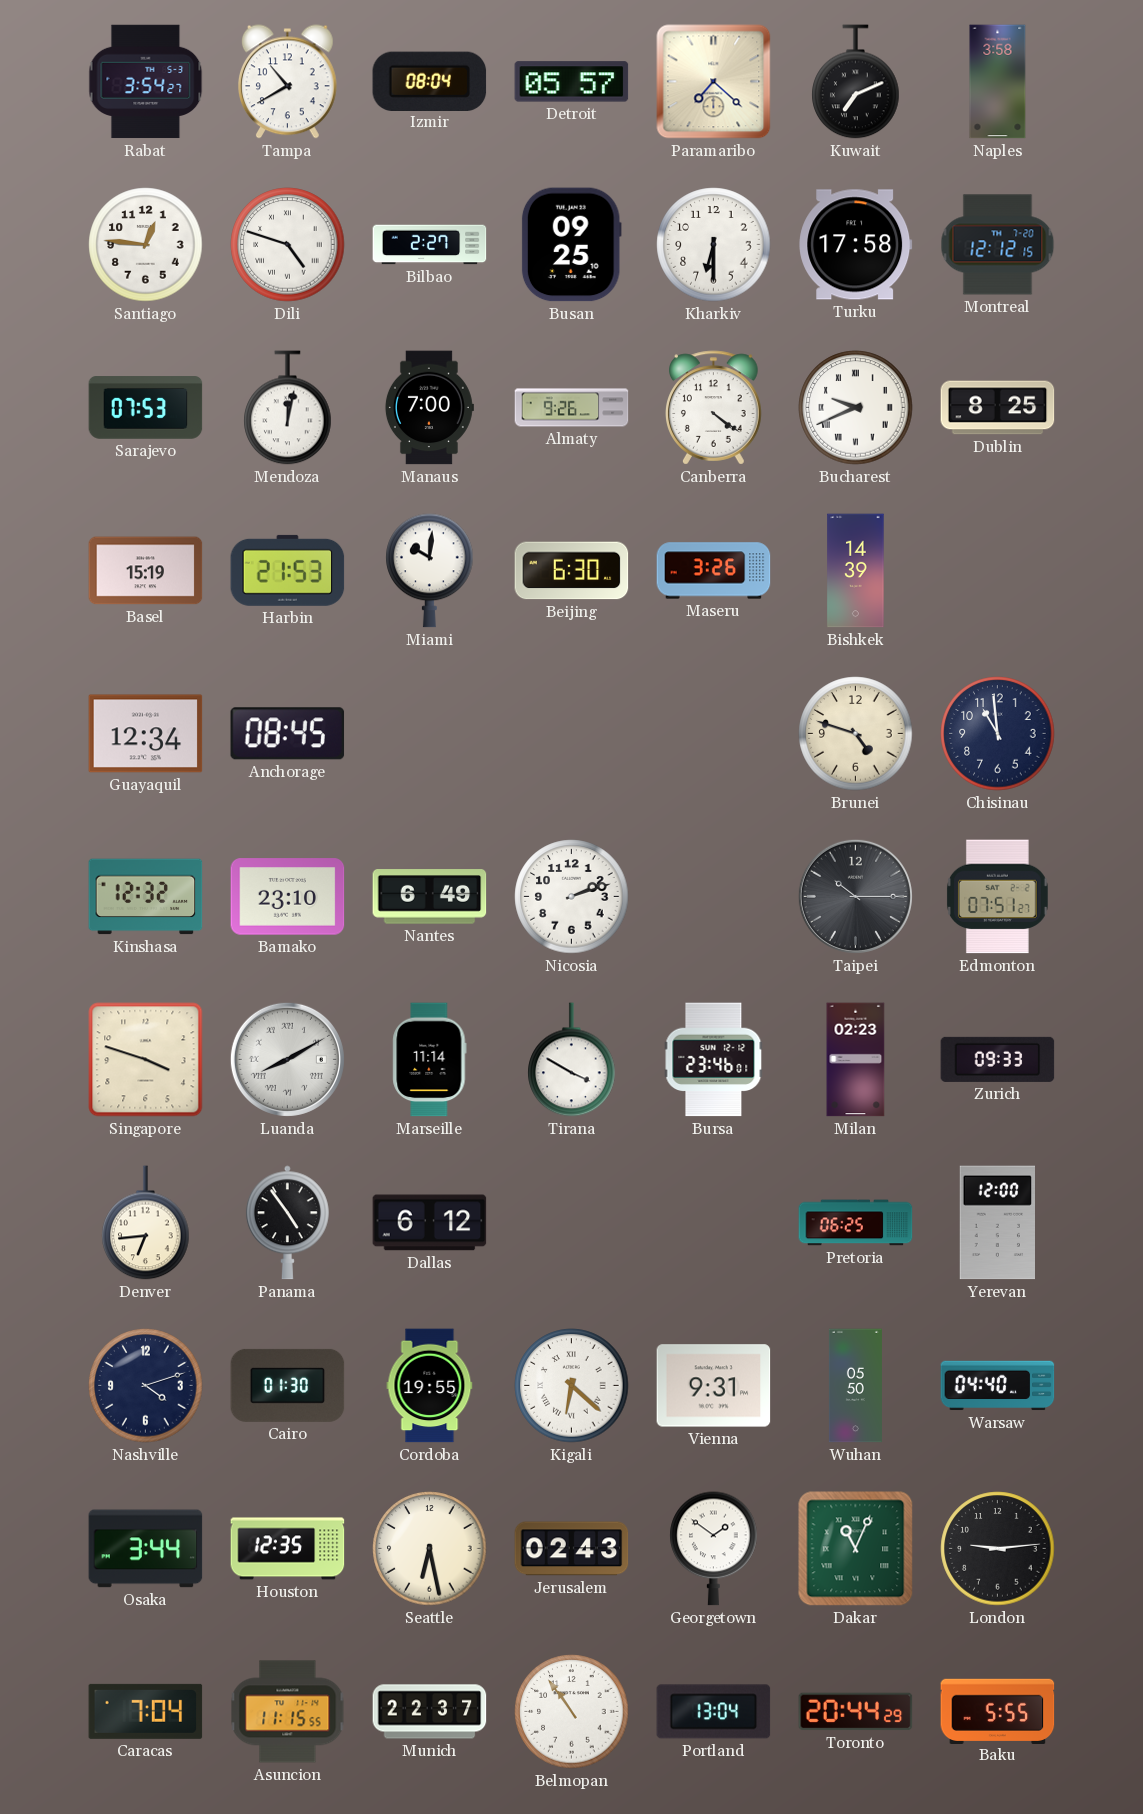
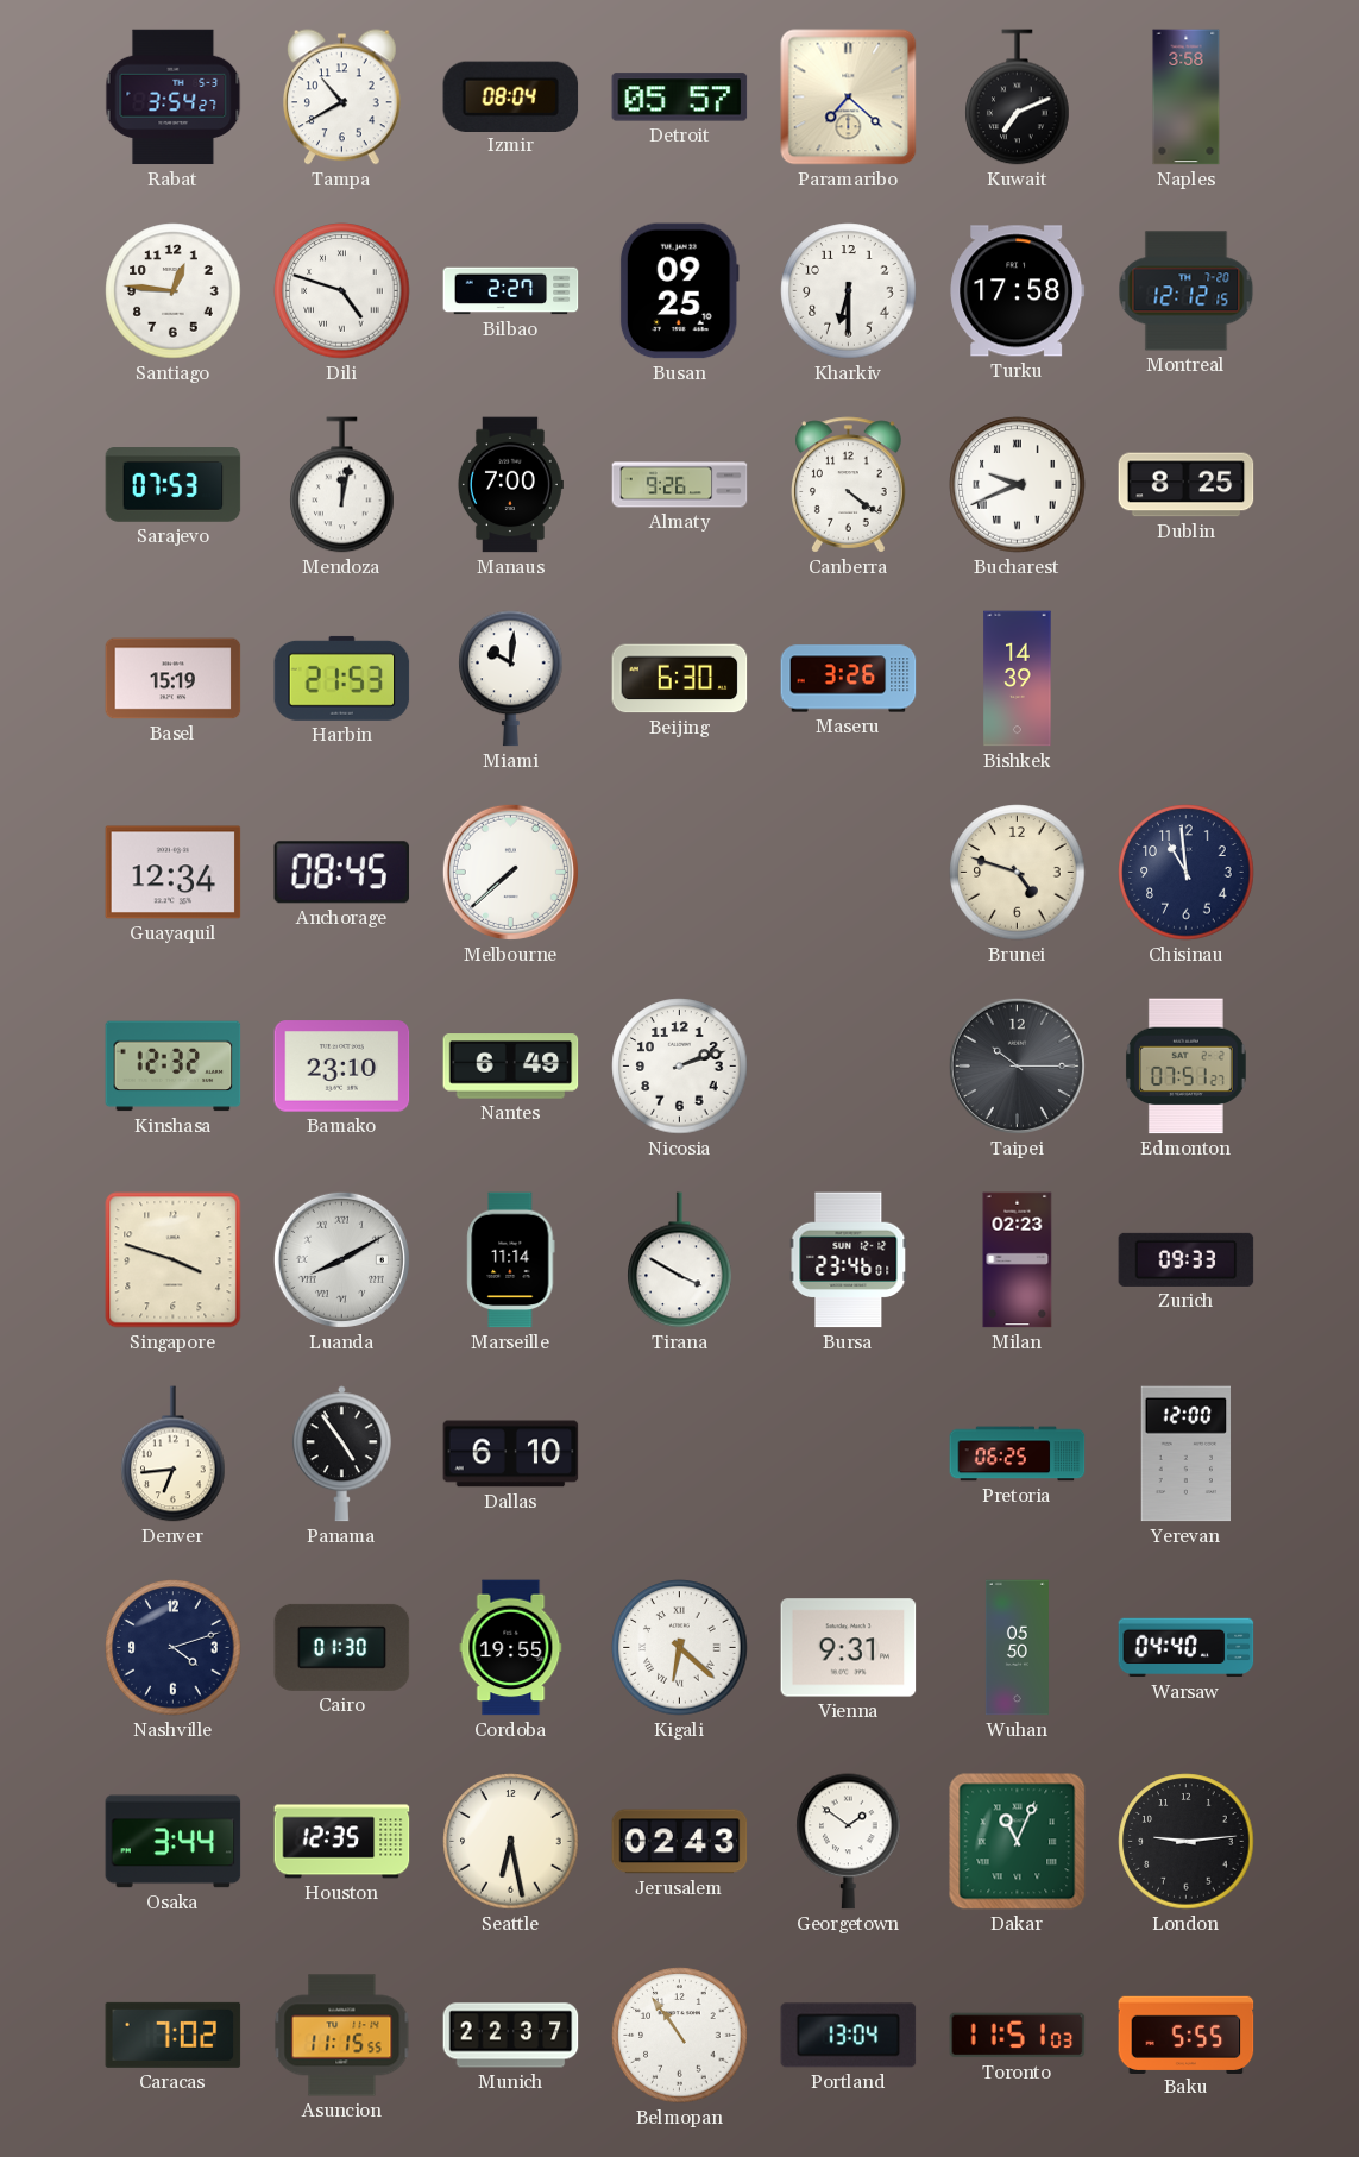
Melbourne: none -> 7:38
Dallas: 6:12 -> 6:10
Caracas: 7:04 -> 7:02
Toronto: 20:44 -> 11:51
